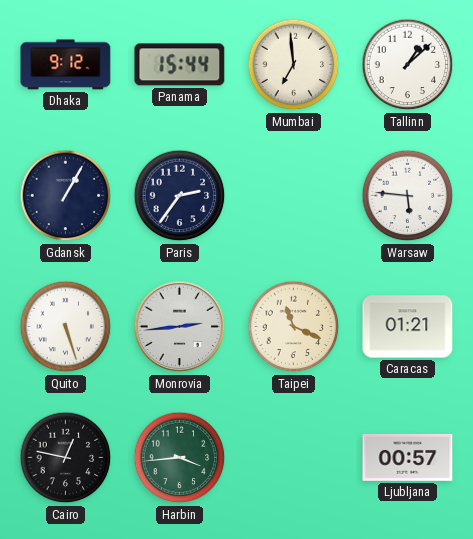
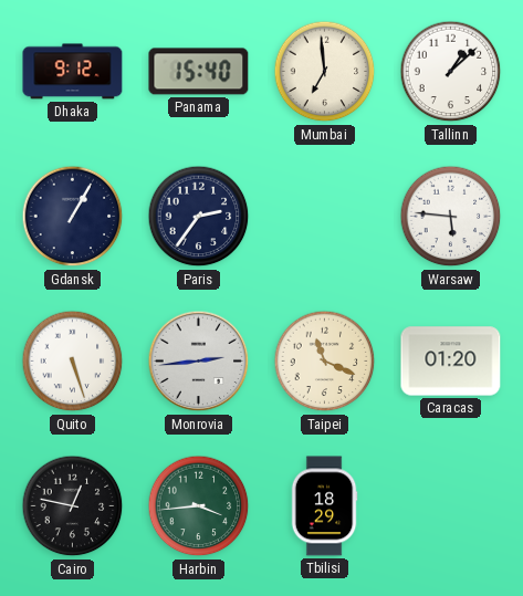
Panama: 15:44 -> 15:40
Caracas: 01:21 -> 01:20
Tbilisi: none -> 18:29
Ljubljana: 00:57 -> none
